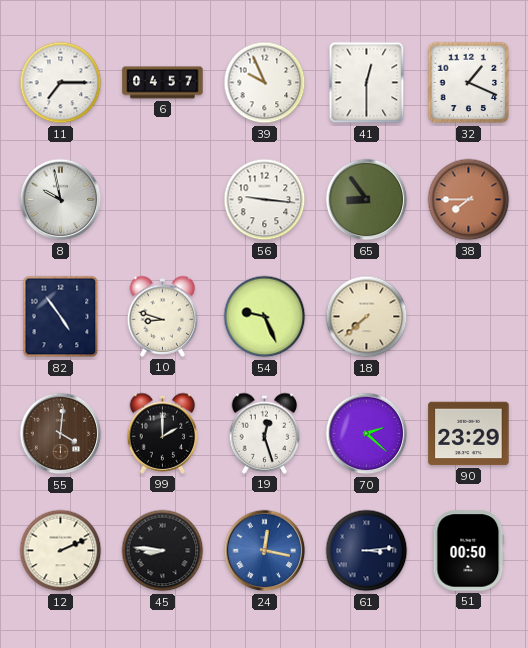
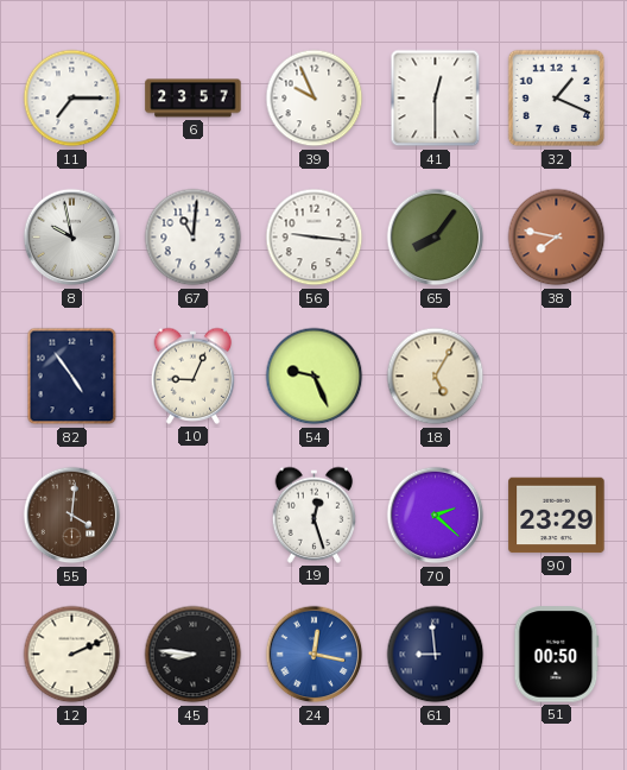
6: 04:57 -> 23:57
67: none -> 11:01
65: 8:54 -> 8:06
38: 7:45 -> 7:47
10: 8:48 -> 9:04
18: 7:38 -> 5:05
99: 2:00 -> none
61: 3:14 -> 8:59
